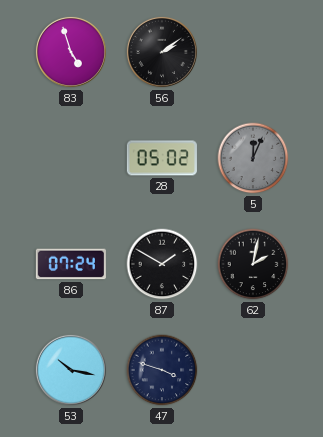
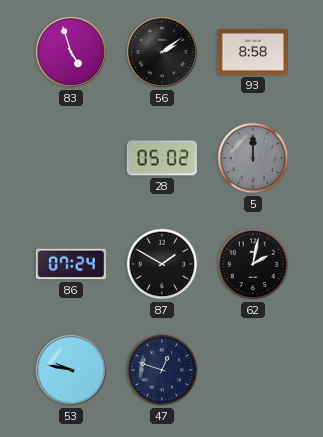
93: none -> 8:58
5: 12:04 -> 12:00
53: 10:17 -> 9:47
47: 3:48 -> 12:48
